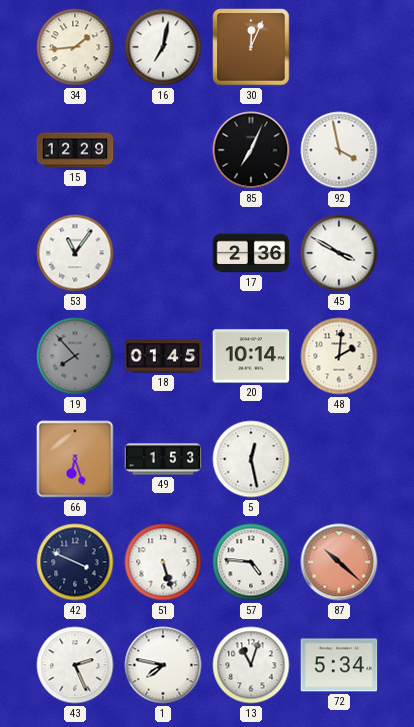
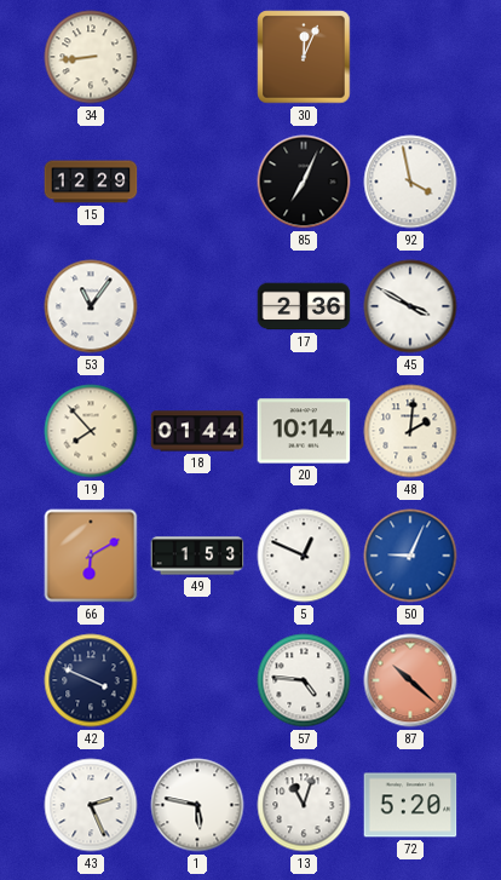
34: 1:44 -> 8:44
16: 7:02 -> none
19 dial: grey -> cream
18: 01:45 -> 01:44
66: 6:27 -> 6:10
5: 12:28 -> 12:49
50: none -> 9:04
51: 5:27 -> none
1: 7:47 -> 5:47
72: 5:34 -> 5:20
